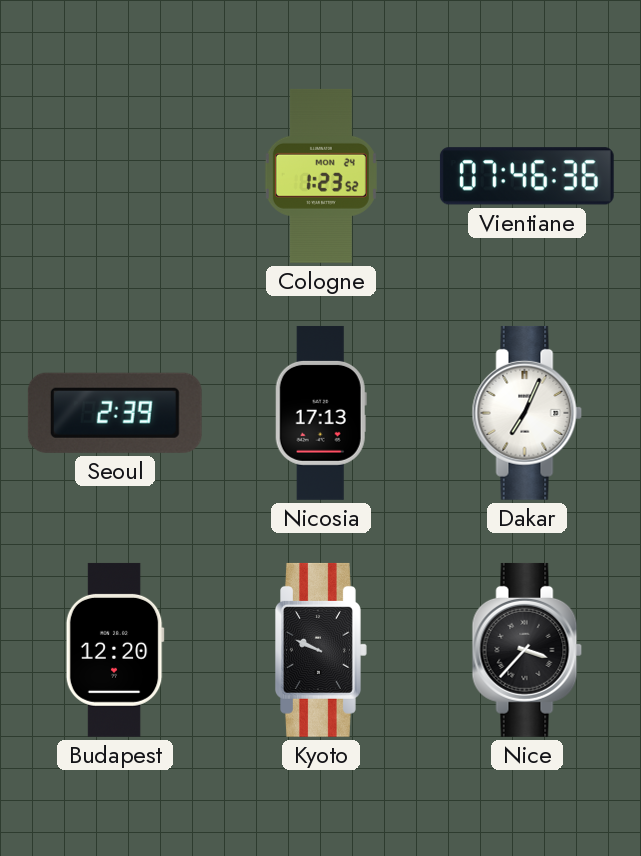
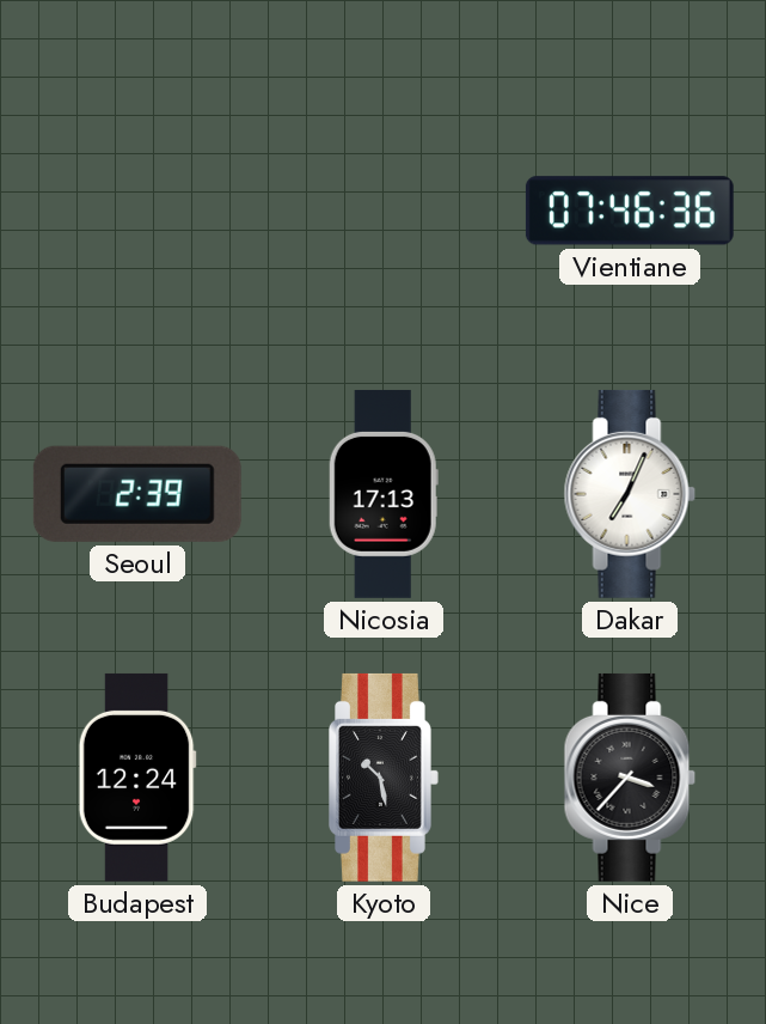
Cologne: 1:23 -> none
Budapest: 12:20 -> 12:24
Kyoto: 9:49 -> 10:28
